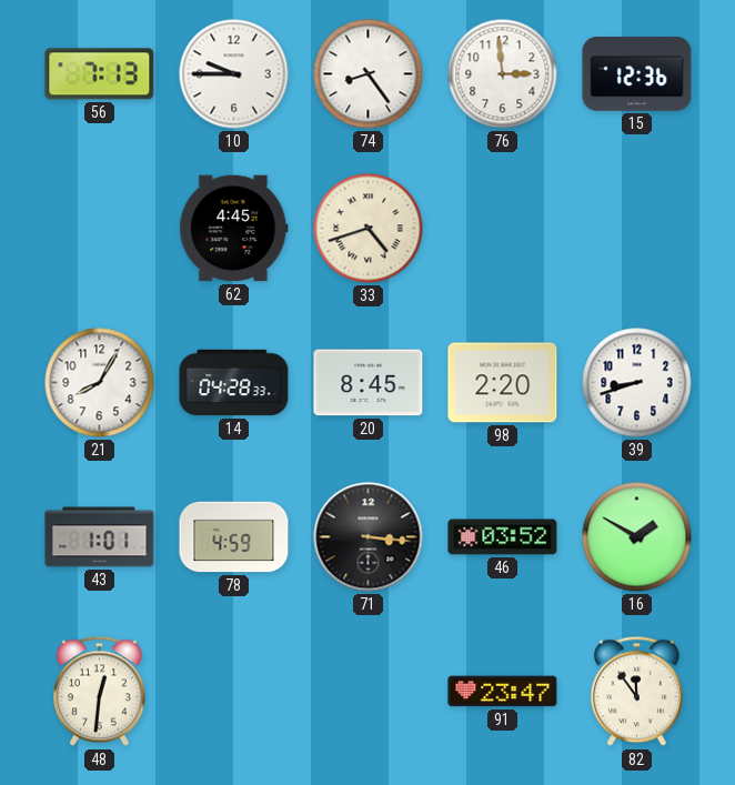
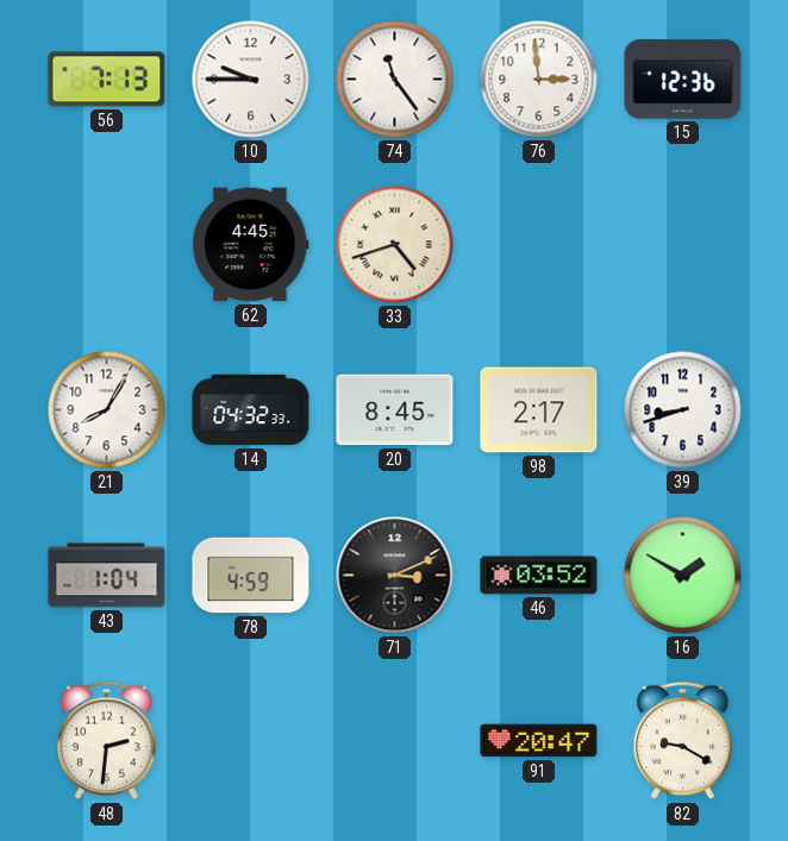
74: 8:24 -> 11:24
14: 04:28 -> 04:32
98: 2:20 -> 2:17
43: 1:01 -> 1:04
71: 3:16 -> 3:11
48: 12:31 -> 2:31
91: 23:47 -> 20:47
82: 11:54 -> 9:20
